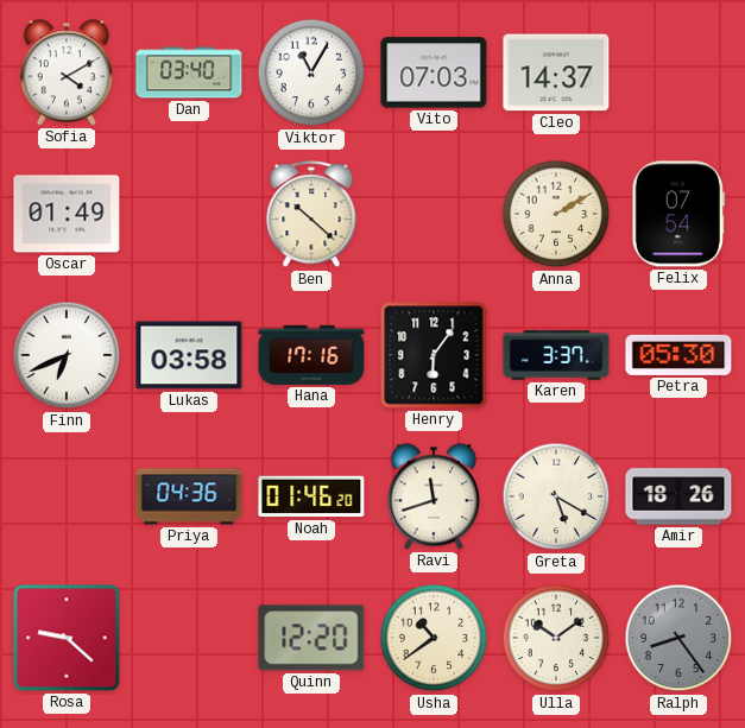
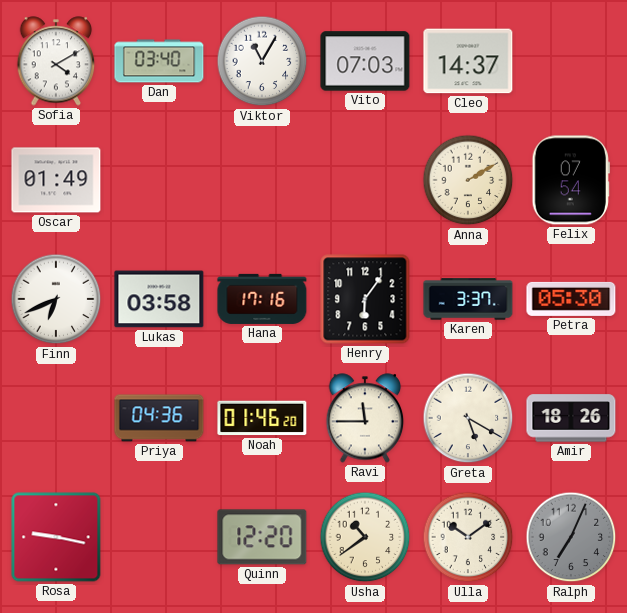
Ben: 10:22 -> none
Ravi: 11:42 -> 11:45
Rosa: 9:22 -> 9:17
Ralph: 8:24 -> 7:04
